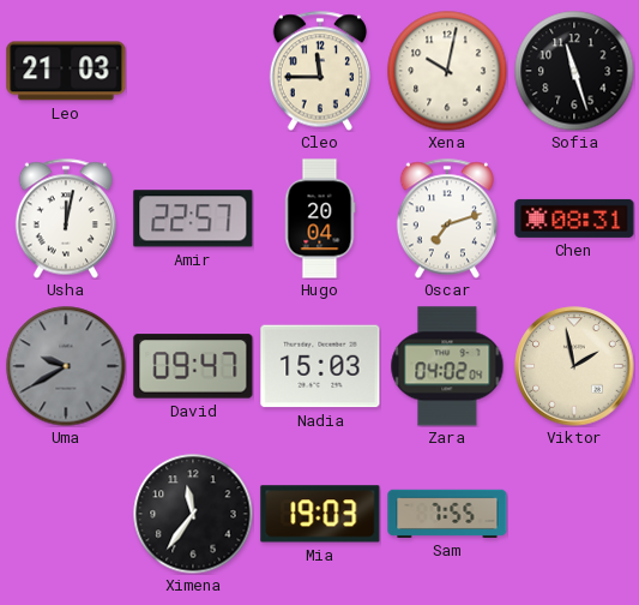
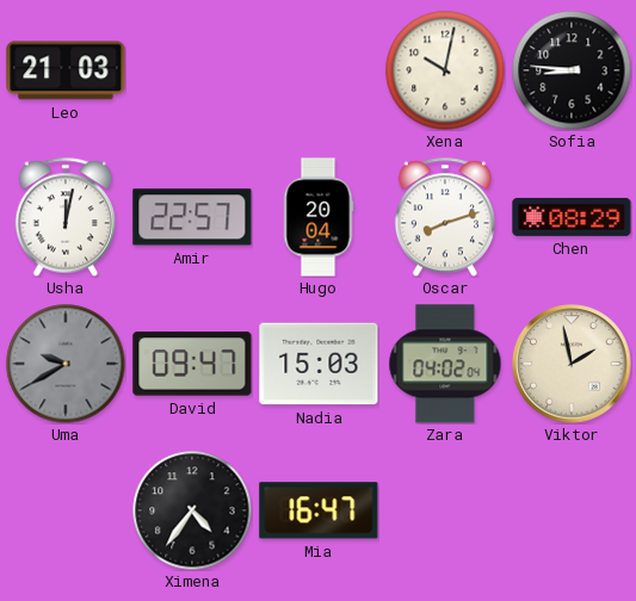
Cleo: 11:45 -> none
Sofia: 11:27 -> 8:46
Oscar: 7:12 -> 8:12
Chen: 08:31 -> 08:29
Ximena: 11:36 -> 4:36
Mia: 19:03 -> 16:47
Sam: 7:55 -> none
